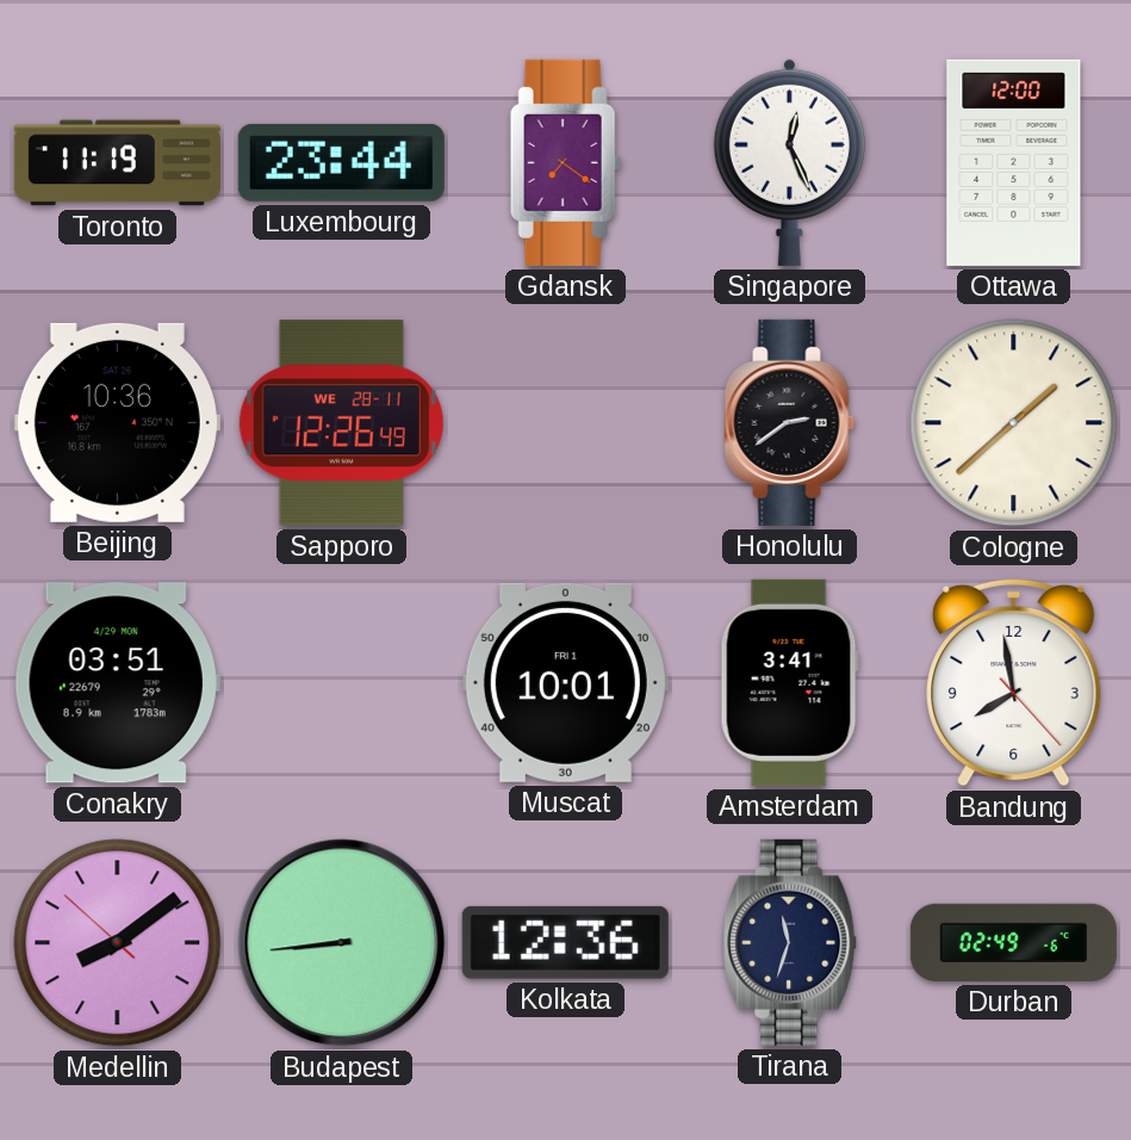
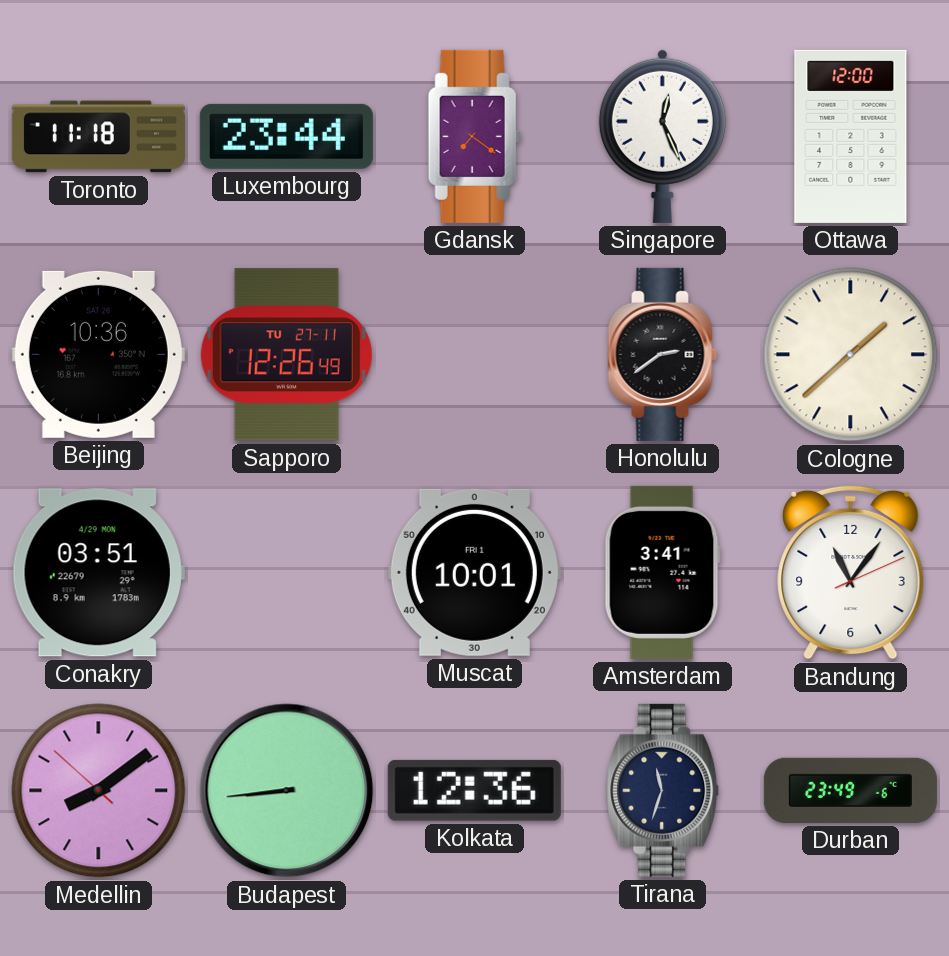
Toronto: 11:19 -> 11:18
Sapporo date: WE 28-11 -> TU 27-11
Bandung: 7:58 -> 11:06
Durban: 02:49 -> 23:49
